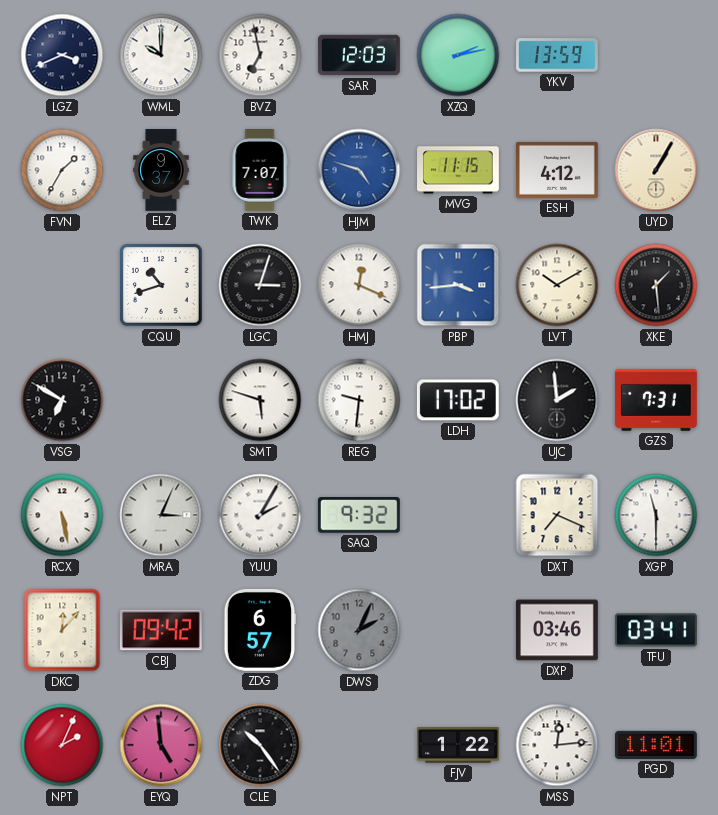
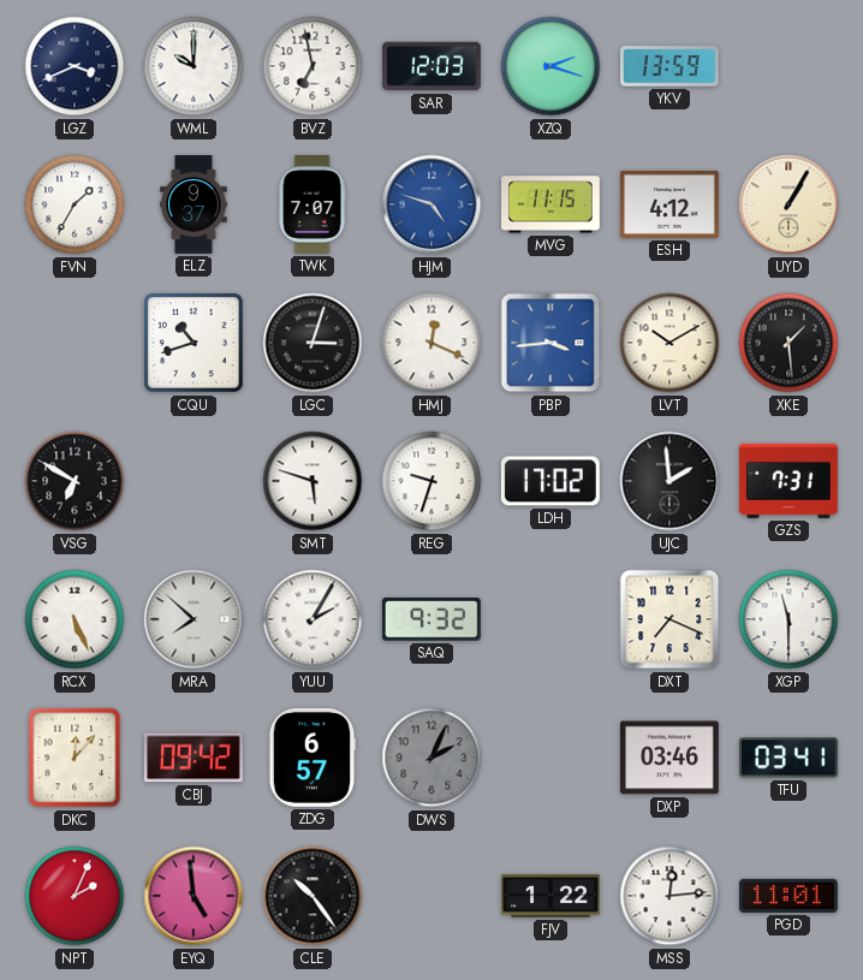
XZQ: 2:13 -> 2:18
REG: 9:31 -> 9:33
RCX: 5:28 -> 5:26
MRA: 3:04 -> 7:52
